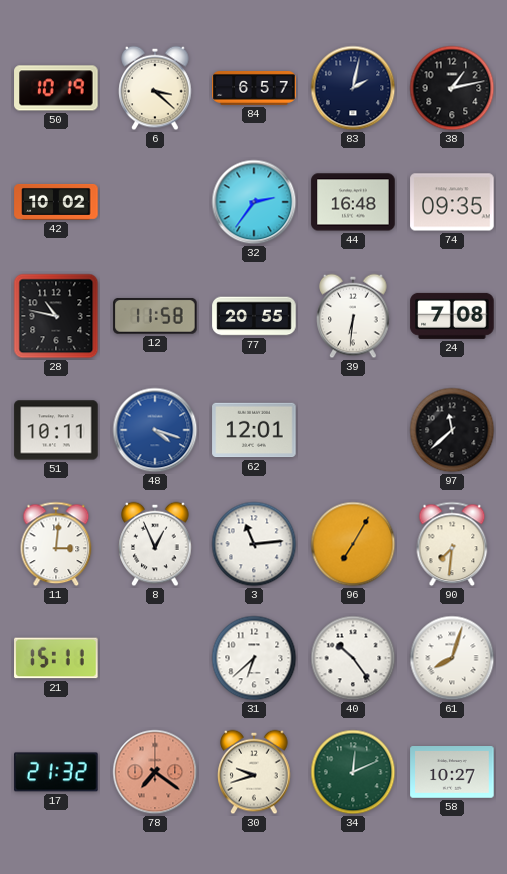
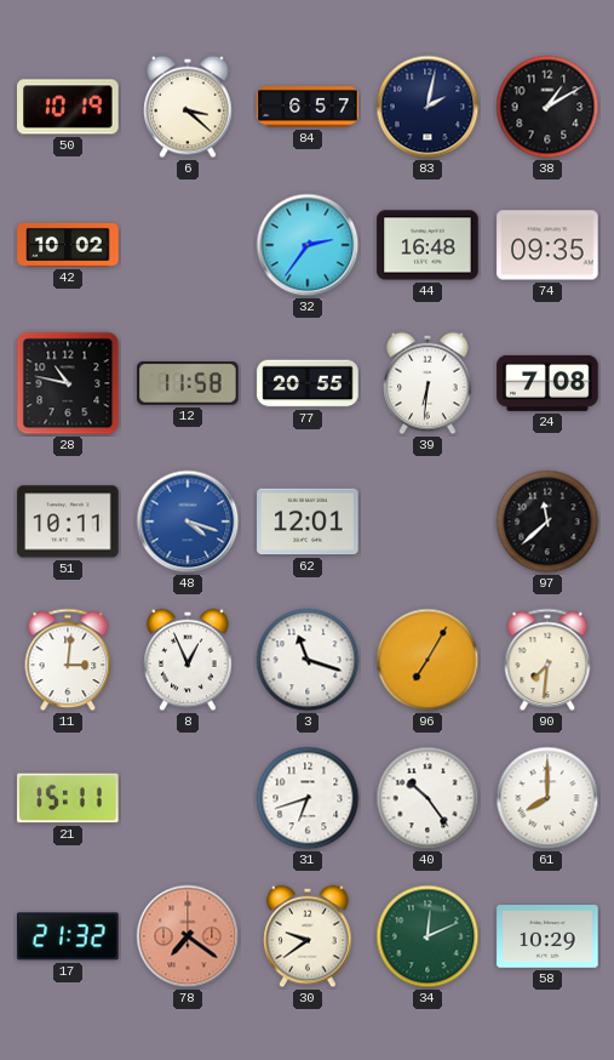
38: 1:13 -> 1:10
3: 11:14 -> 11:18
31: 6:38 -> 6:42
61: 8:03 -> 8:00
30: 9:42 -> 9:39
58: 10:27 -> 10:29
